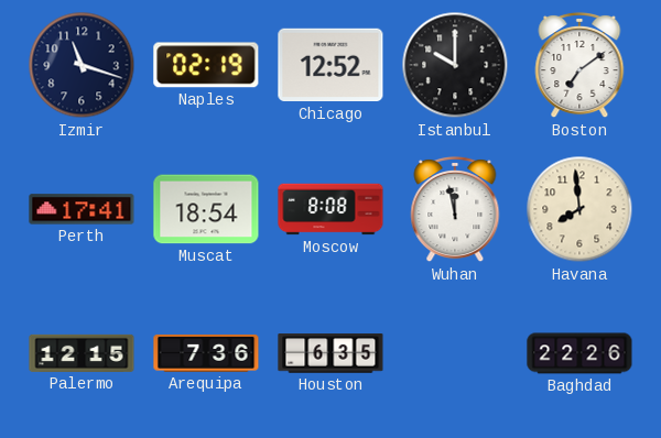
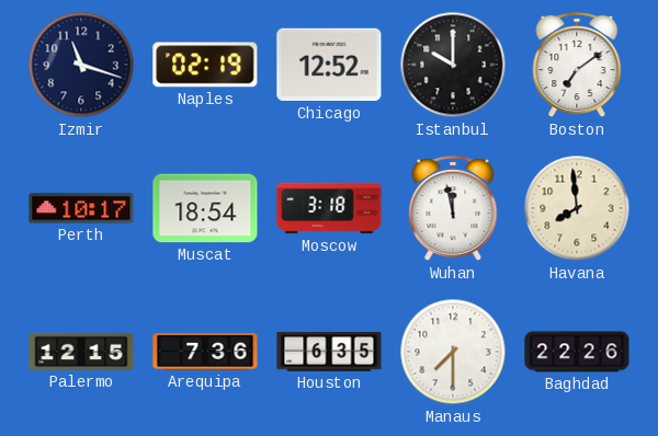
Perth: 17:41 -> 10:17
Moscow: 8:08 -> 3:18
Manaus: none -> 7:30
